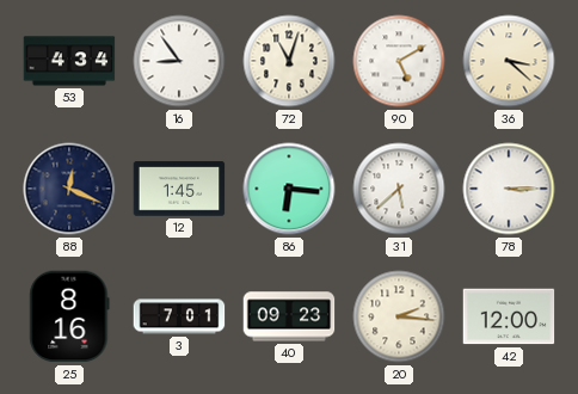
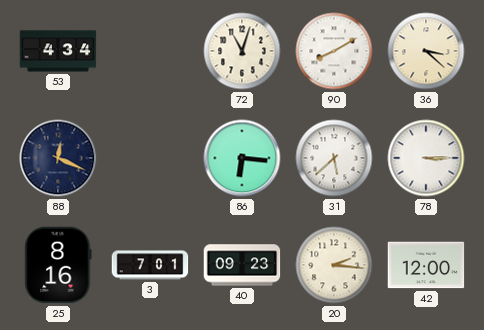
16: 8:54 -> none
90: 5:10 -> 8:10
12: 1:45 -> none
